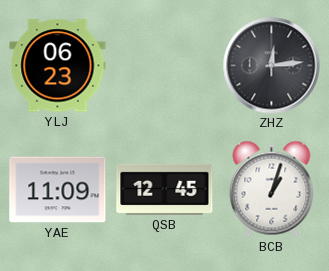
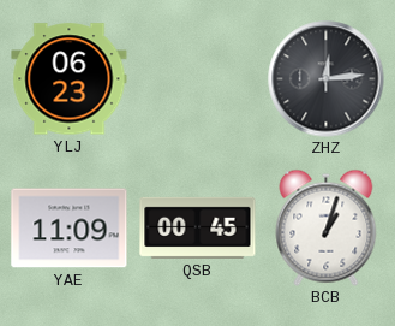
QSB: 12:45 -> 00:45
